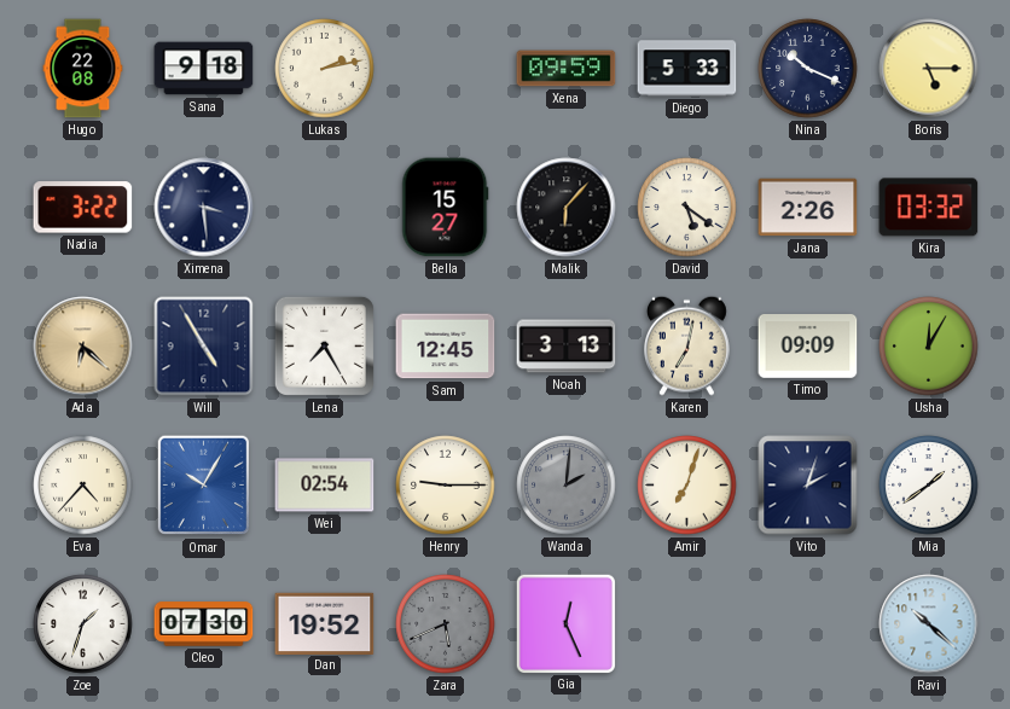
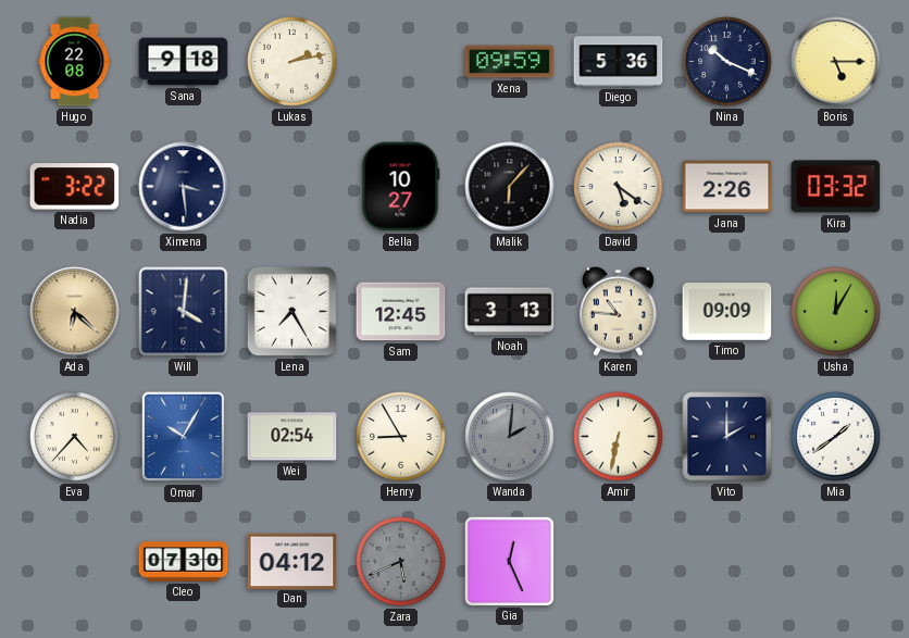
Diego: 5:33 -> 5:36
Bella: 15:27 -> 10:27
Will: 4:55 -> 4:01
Karen: 7:02 -> 10:46
Henry: 9:15 -> 8:55
Amir: 7:03 -> 6:32
Vito: 2:03 -> 2:00
Zoe: 1:33 -> none
Dan: 19:52 -> 04:12
Ravi: 10:22 -> none
